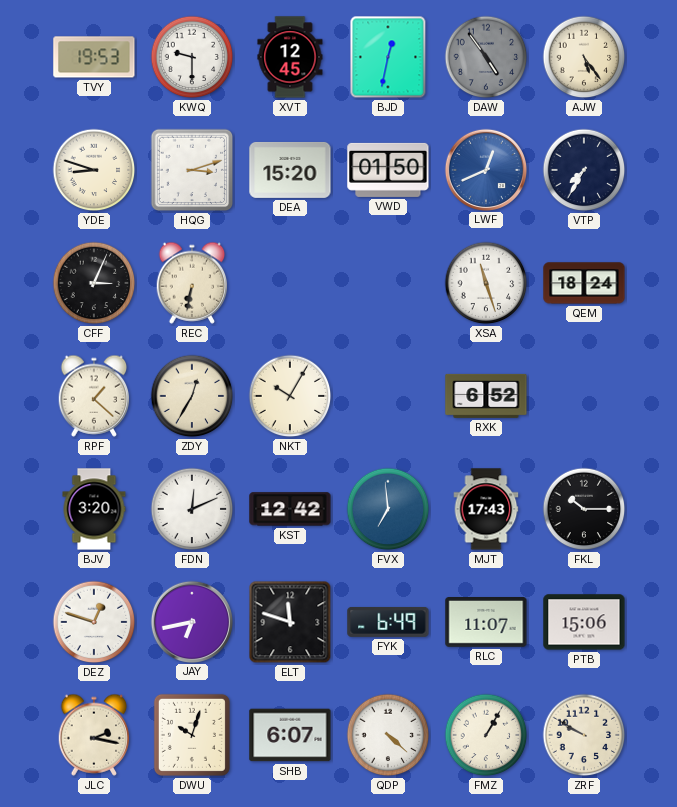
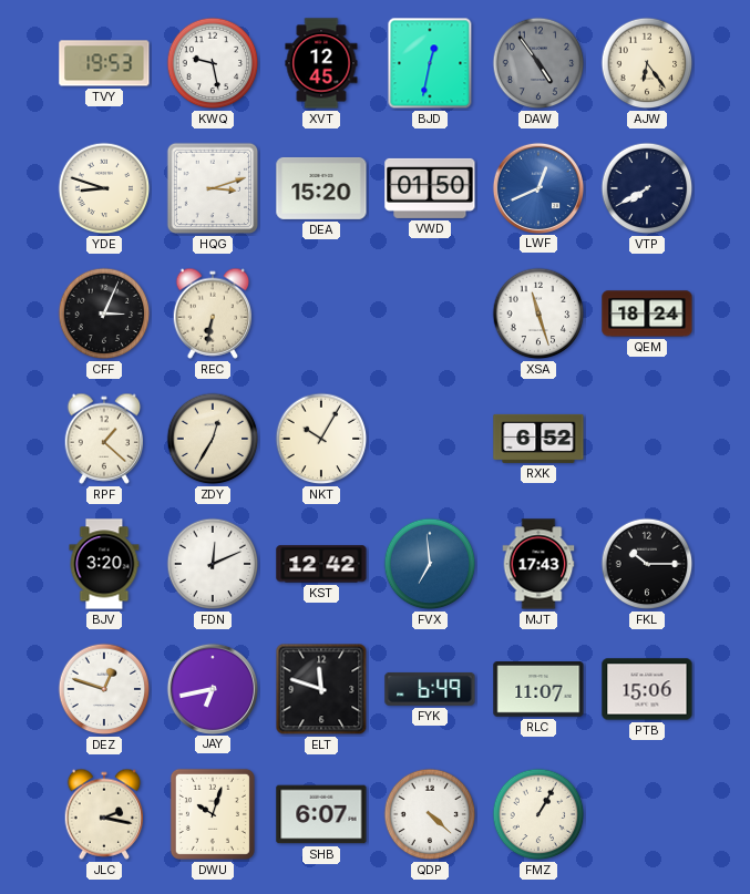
KWQ: 9:30 -> 9:28
AJW: 5:24 -> 6:24
VTP: 7:35 -> 7:40
ZRF: 9:50 -> none
